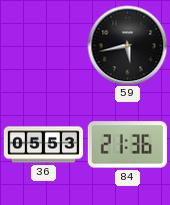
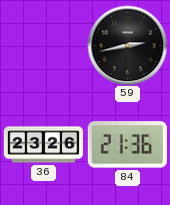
59: 5:43 -> 2:43
36: 05:53 -> 23:26
